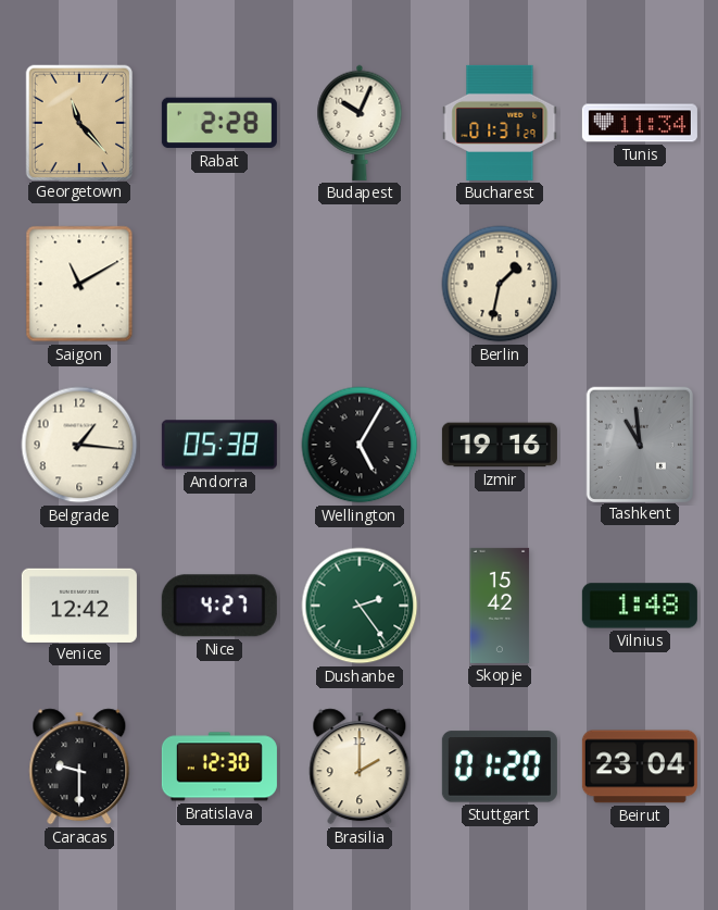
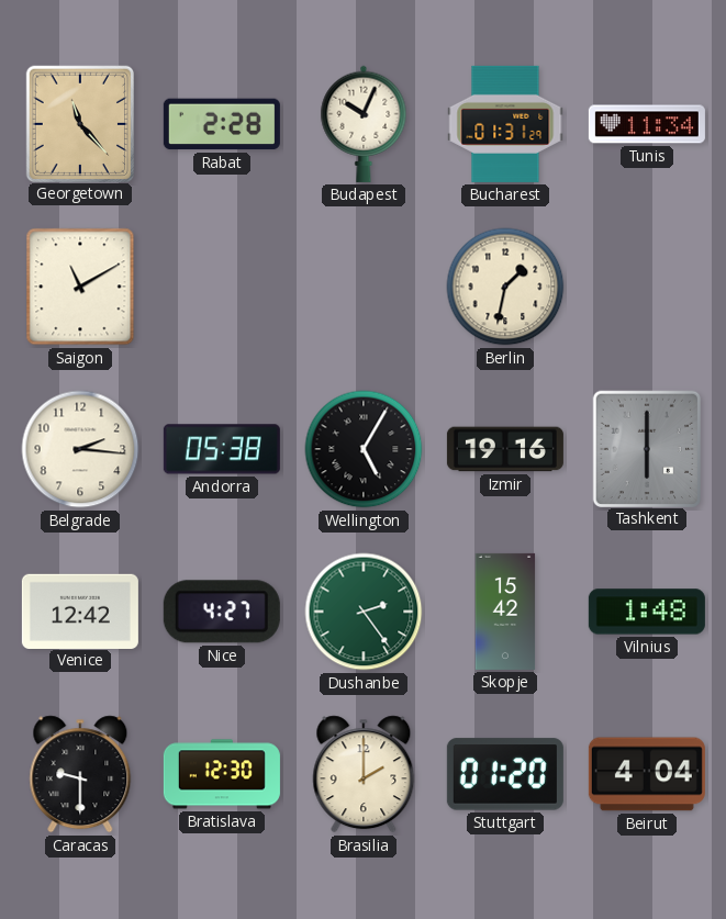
Belgrade: 1:16 -> 2:16
Tashkent: 10:59 -> 6:00
Beirut: 23:04 -> 4:04
